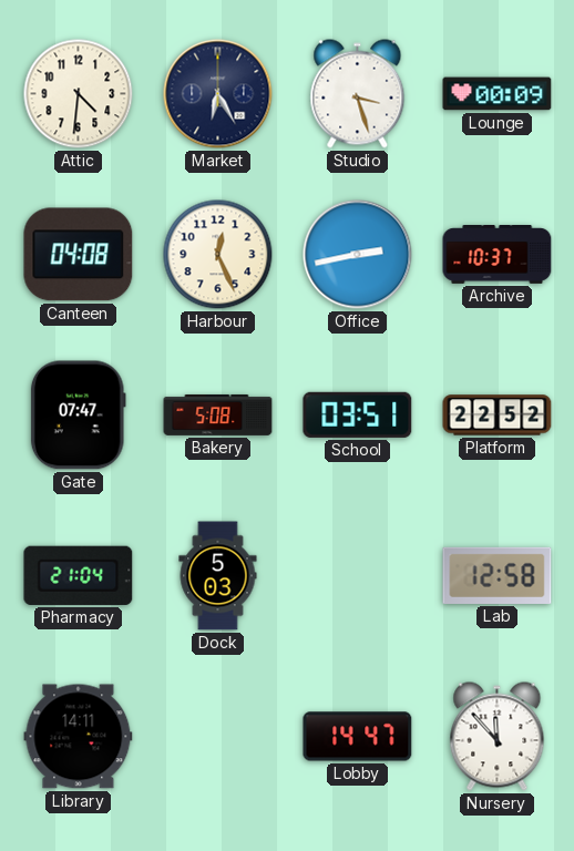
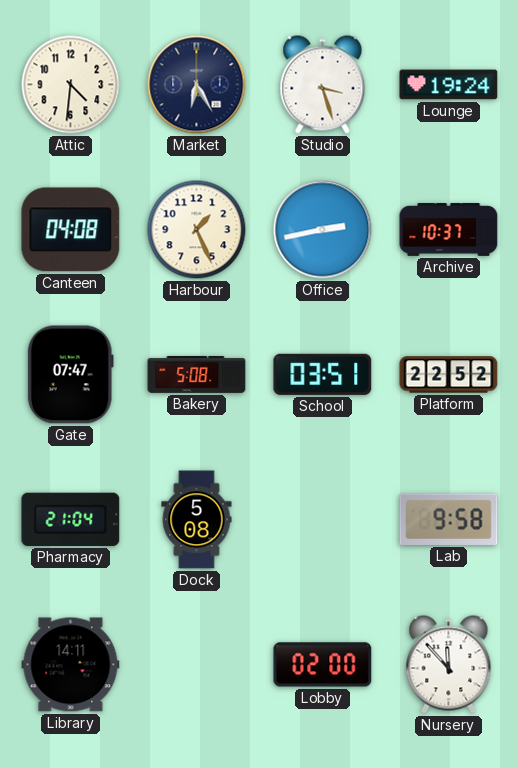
Lounge: 00:09 -> 19:24
Harbour: 12:26 -> 1:26
Dock: 5:03 -> 5:08
Lab: 12:58 -> 9:58
Lobby: 14:47 -> 02:00
